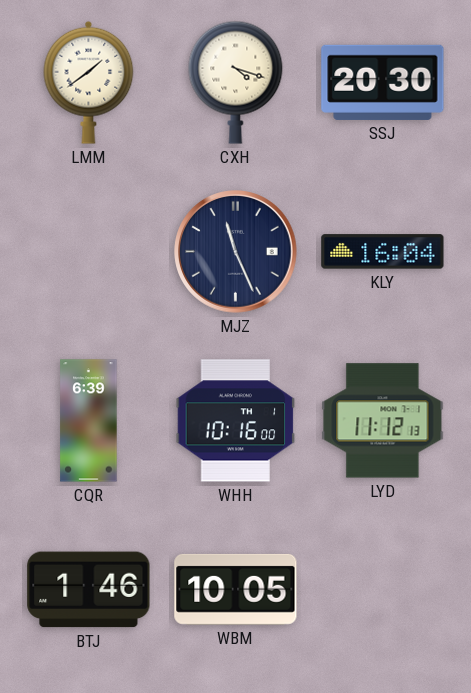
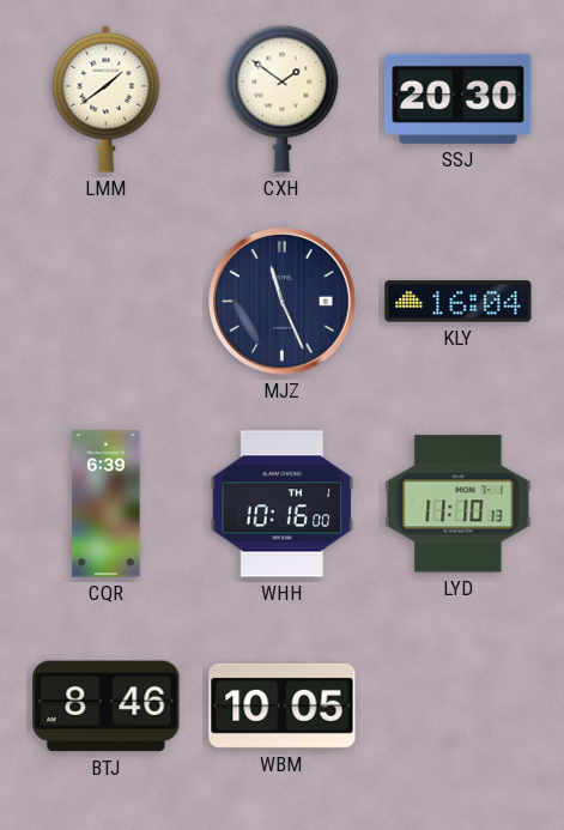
CXH: 4:18 -> 1:51
LYD: 11:12 -> 11:10
BTJ: 1:46 -> 8:46
